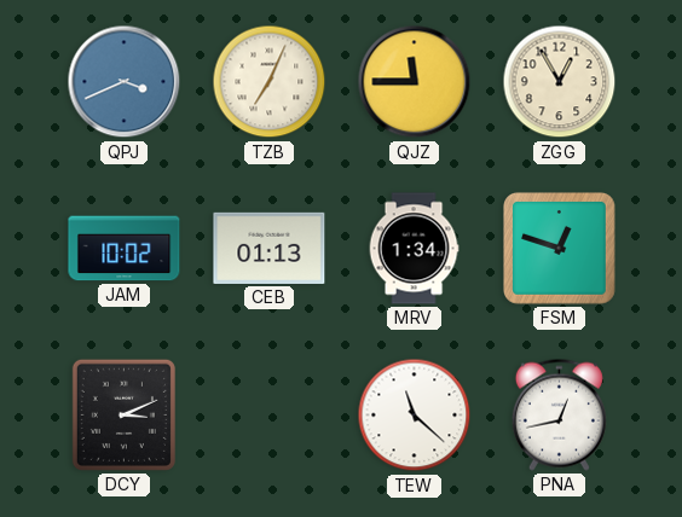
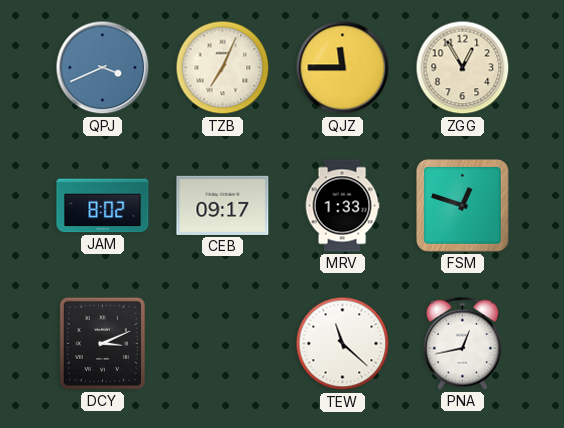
JAM: 10:02 -> 8:02
CEB: 01:13 -> 09:17
MRV: 1:34 -> 1:33
